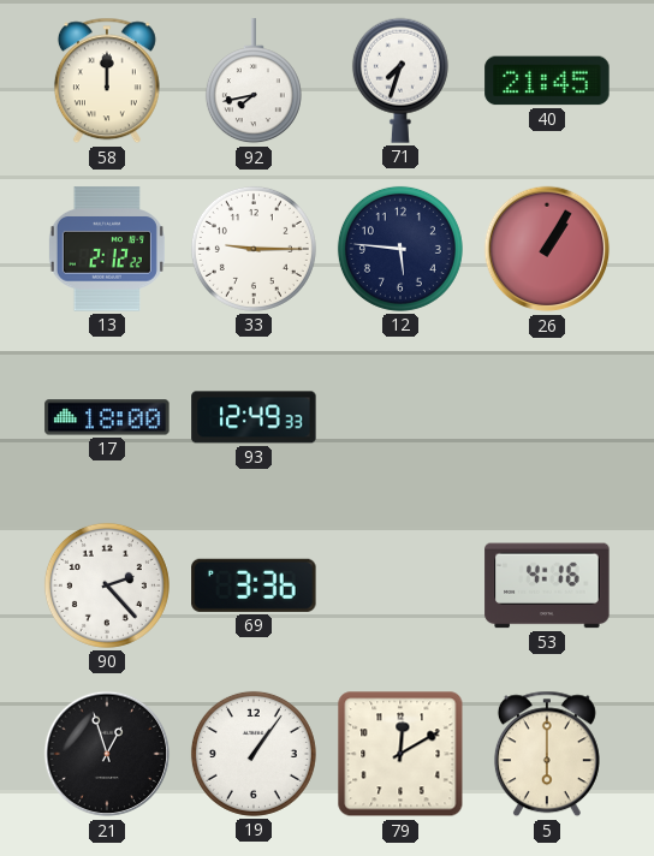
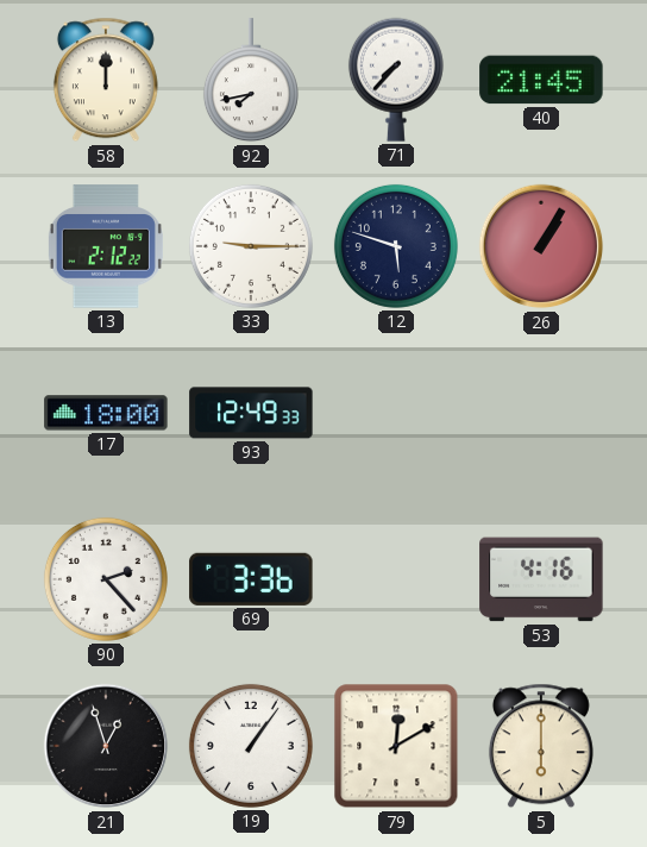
71: 7:33 -> 7:37
12: 5:46 -> 5:48
